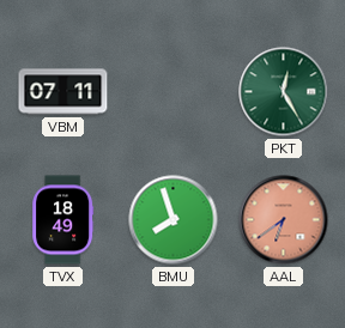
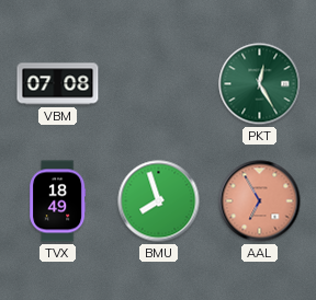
VBM: 07:11 -> 07:08
AAL: 6:39 -> 6:55
